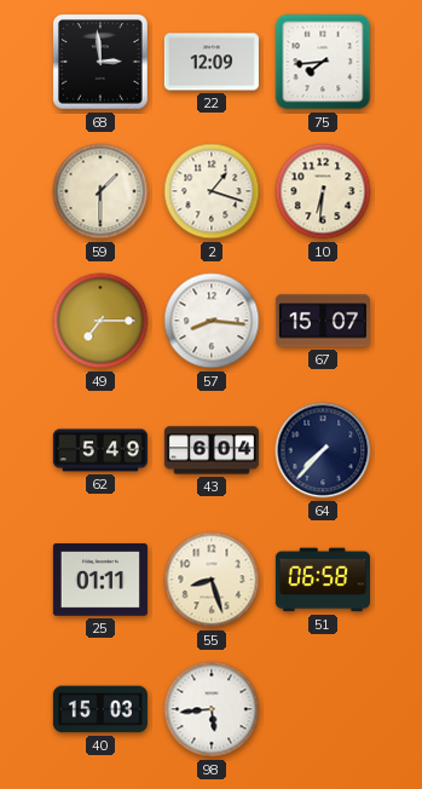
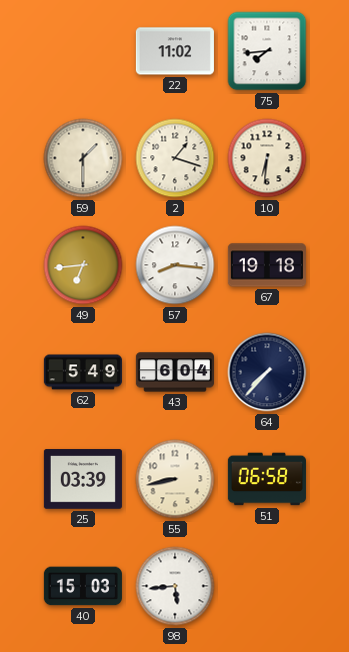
68: 2:59 -> none
22: 12:09 -> 11:02
49: 7:15 -> 6:44
67: 15:07 -> 19:18
25: 01:11 -> 03:39
55: 8:27 -> 8:43
